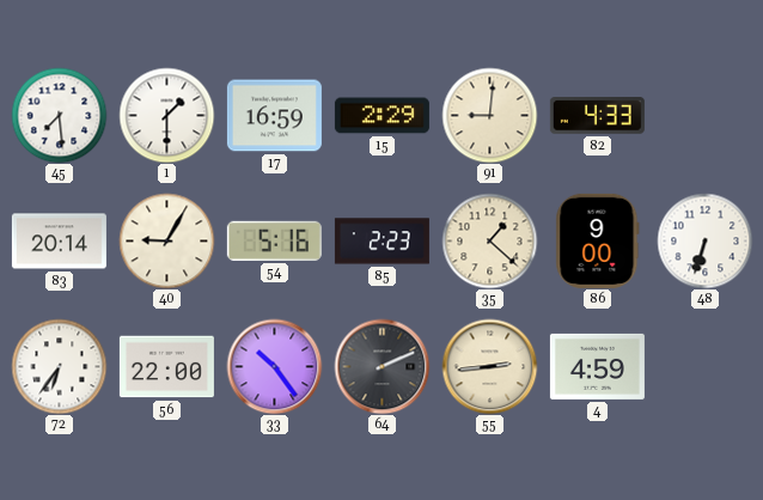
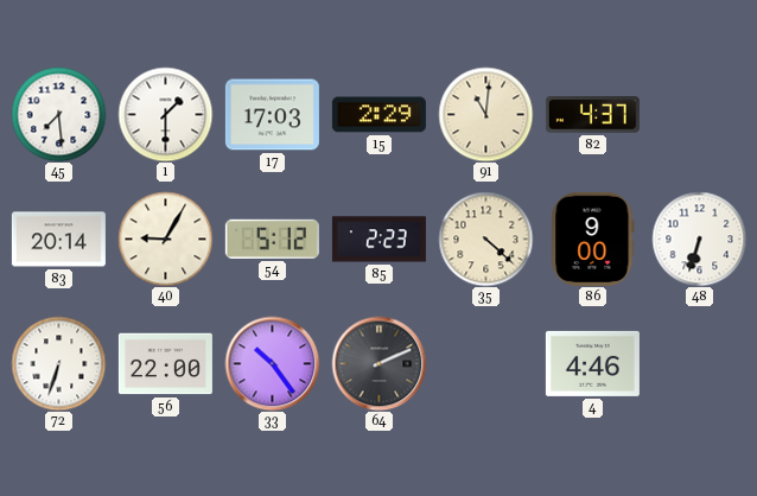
17: 16:59 -> 17:03
91: 9:01 -> 11:01
82: 4:33 -> 4:37
54: 5:16 -> 5:12
35: 1:22 -> 4:22
72: 6:36 -> 6:33
55: 2:44 -> none
4: 4:59 -> 4:46
